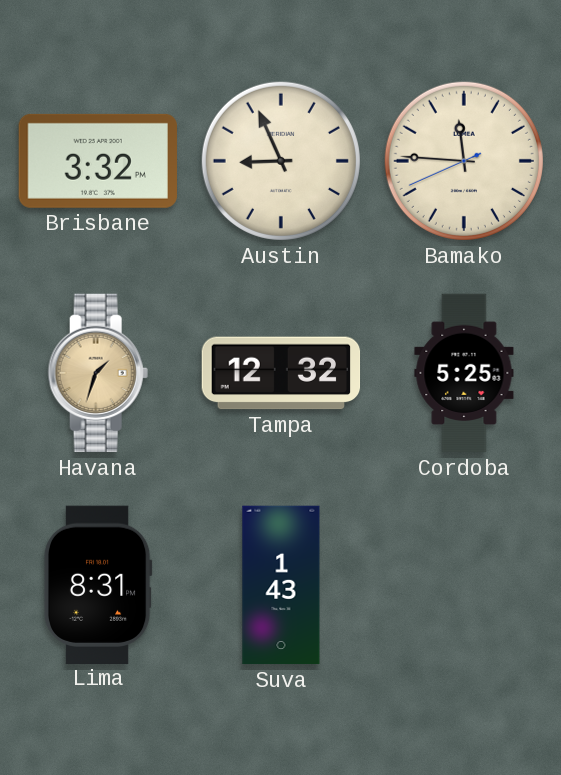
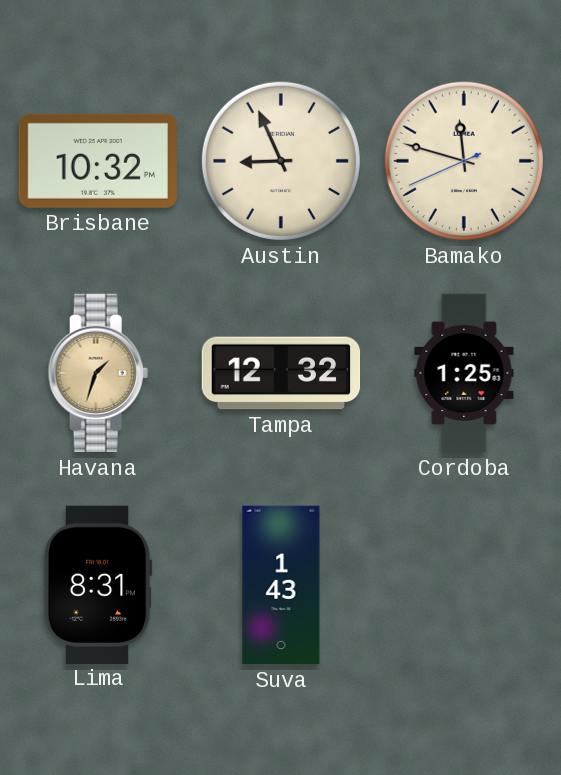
Brisbane: 3:32 -> 10:32
Bamako: 11:45 -> 11:47
Cordoba: 5:25 -> 1:25
